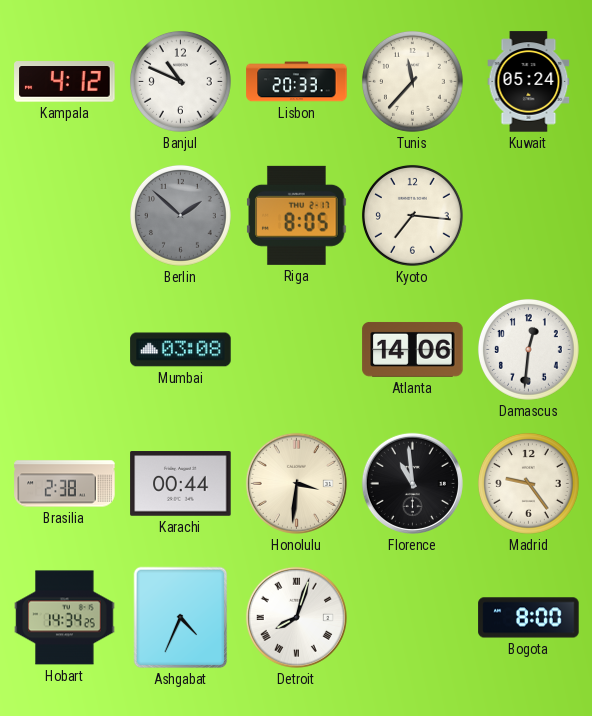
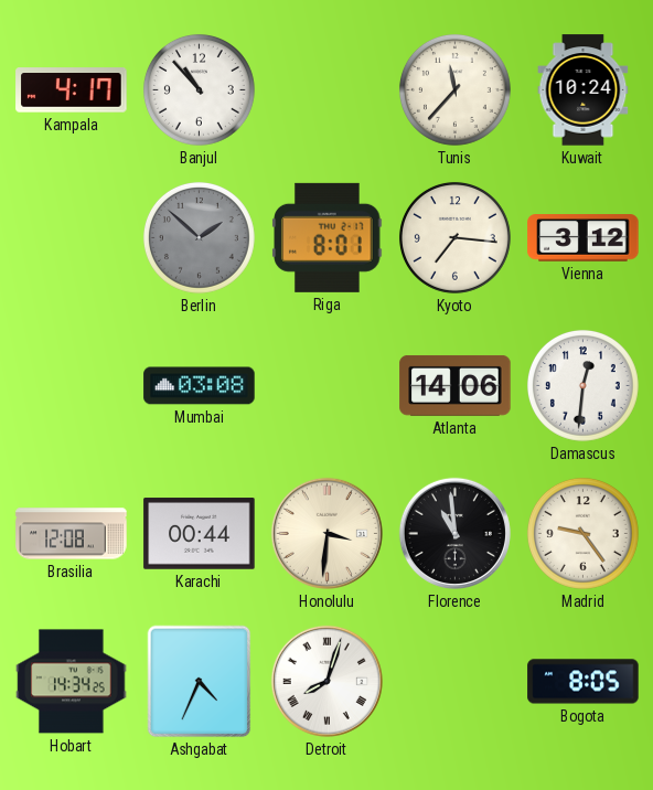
Kampala: 4:12 -> 4:17
Banjul: 10:49 -> 10:53
Lisbon: 20:33 -> none
Kuwait: 05:24 -> 10:24
Riga: 8:05 -> 8:01
Vienna: none -> 3:12
Brasilia: 2:38 -> 12:08
Bogota: 8:00 -> 8:05
